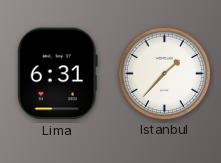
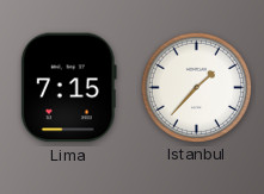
Lima: 6:31 -> 7:15
